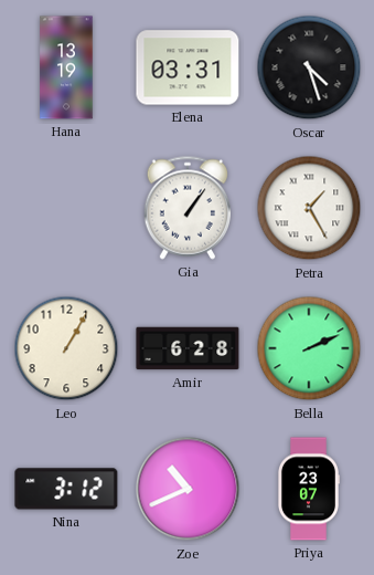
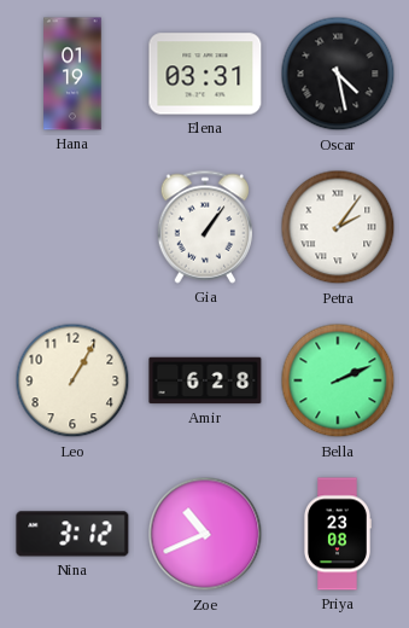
Hana: 13:19 -> 01:19
Oscar: 4:27 -> 4:28
Petra: 1:25 -> 2:06
Priya: 23:07 -> 23:08
